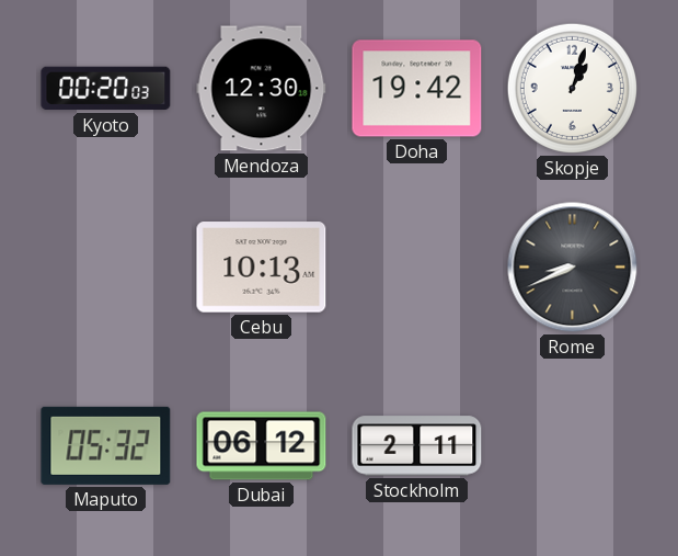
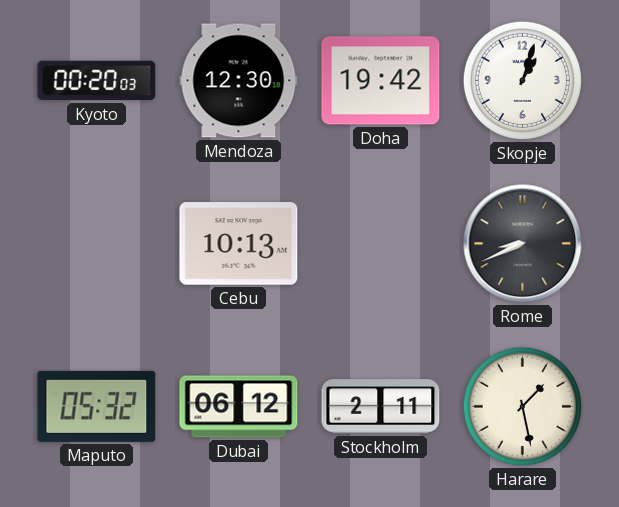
Harare: none -> 1:28
